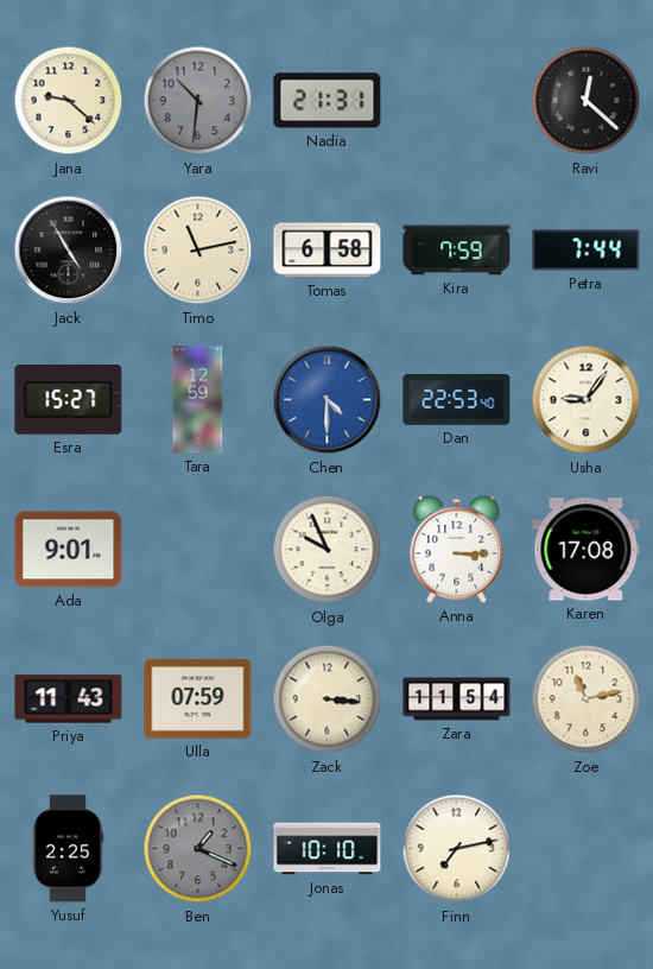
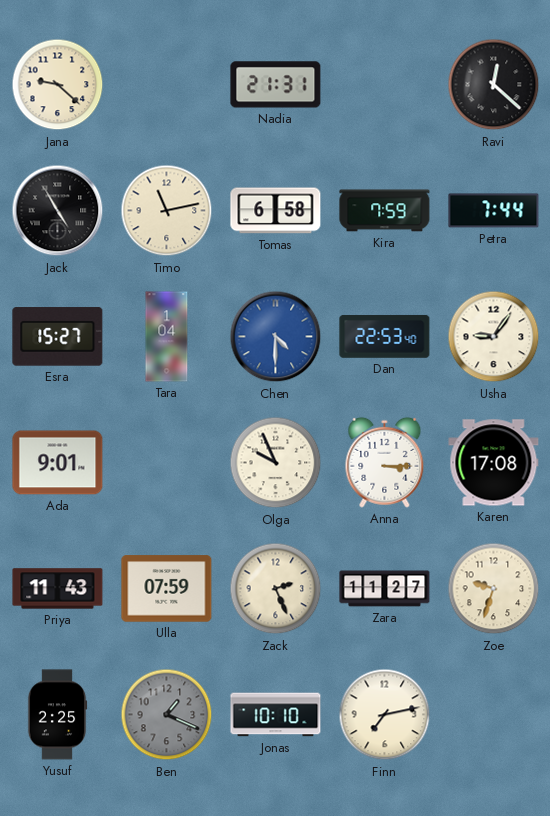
Yara: 10:31 -> none
Tara: 12:59 -> 1:04
Zack: 3:16 -> 2:26
Zara: 11:54 -> 11:27
Zoe: 11:13 -> 9:33
